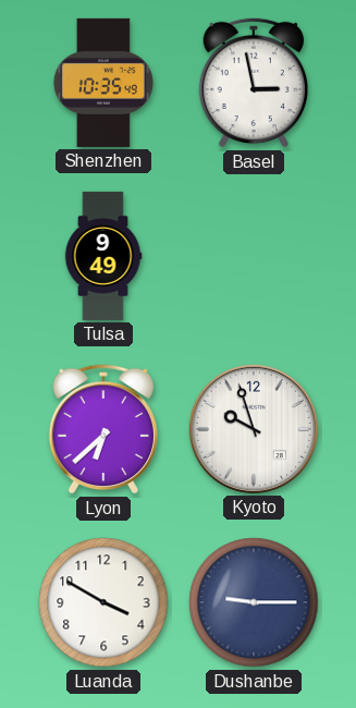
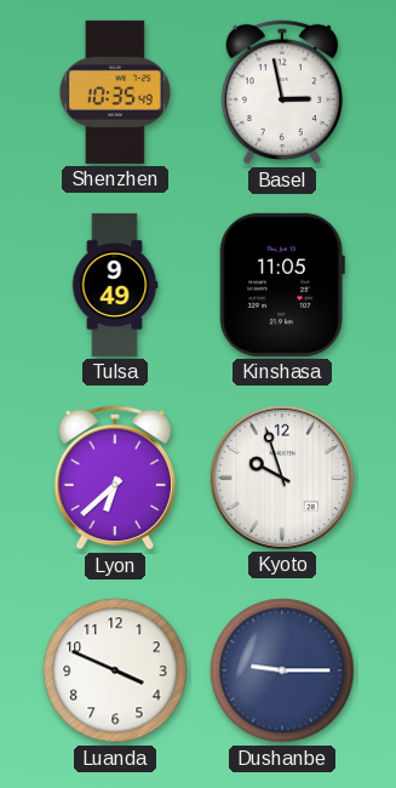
Kinshasa: none -> 11:05
Luanda: 3:50 -> 3:49
